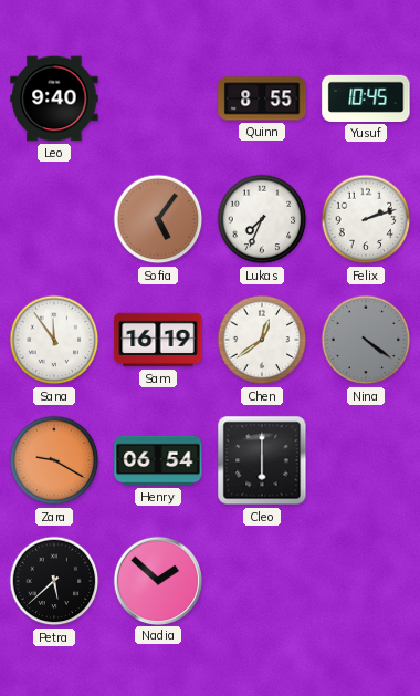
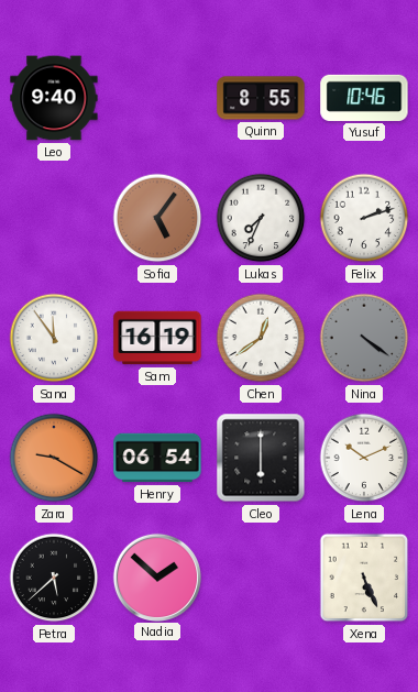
Yusuf: 10:45 -> 10:46
Lena: none -> 10:11
Xena: none -> 5:26
